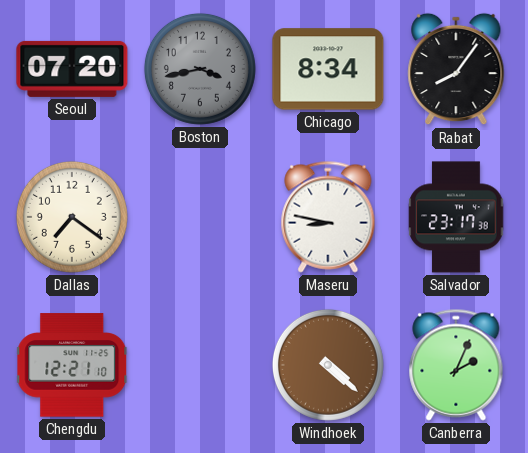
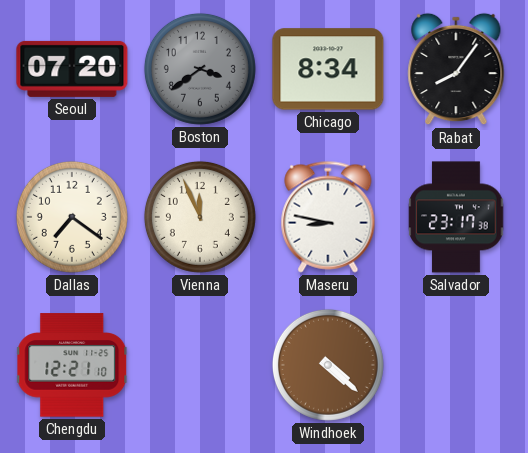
Boston: 3:43 -> 3:39
Vienna: none -> 11:56
Canberra: 2:04 -> none
